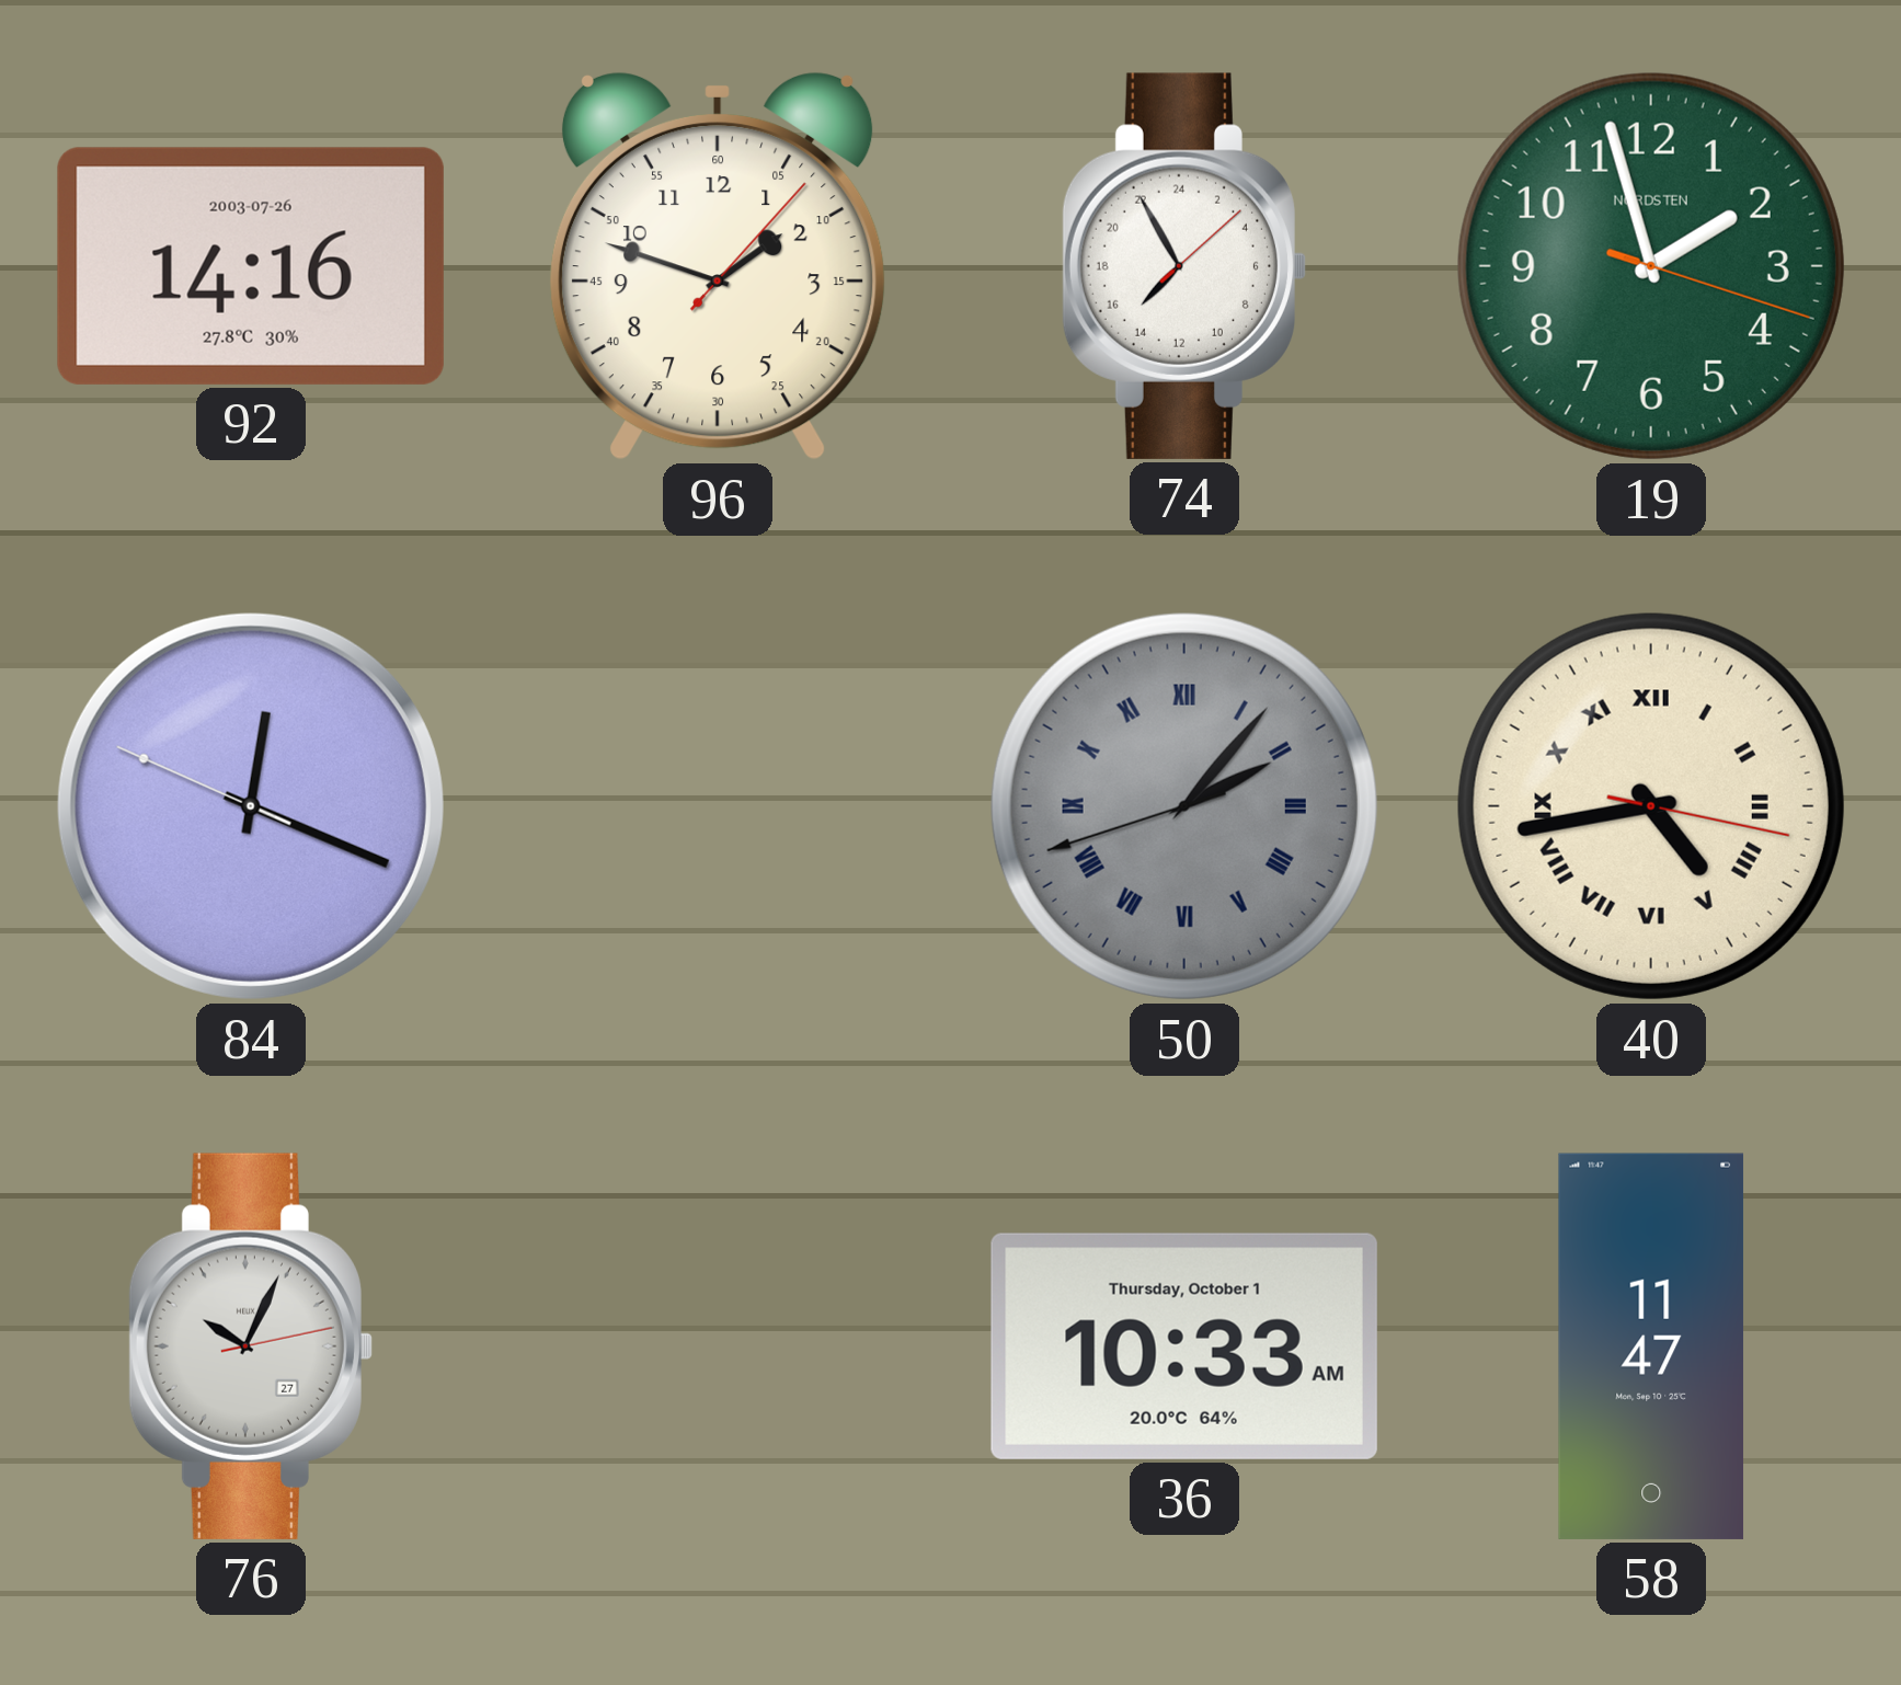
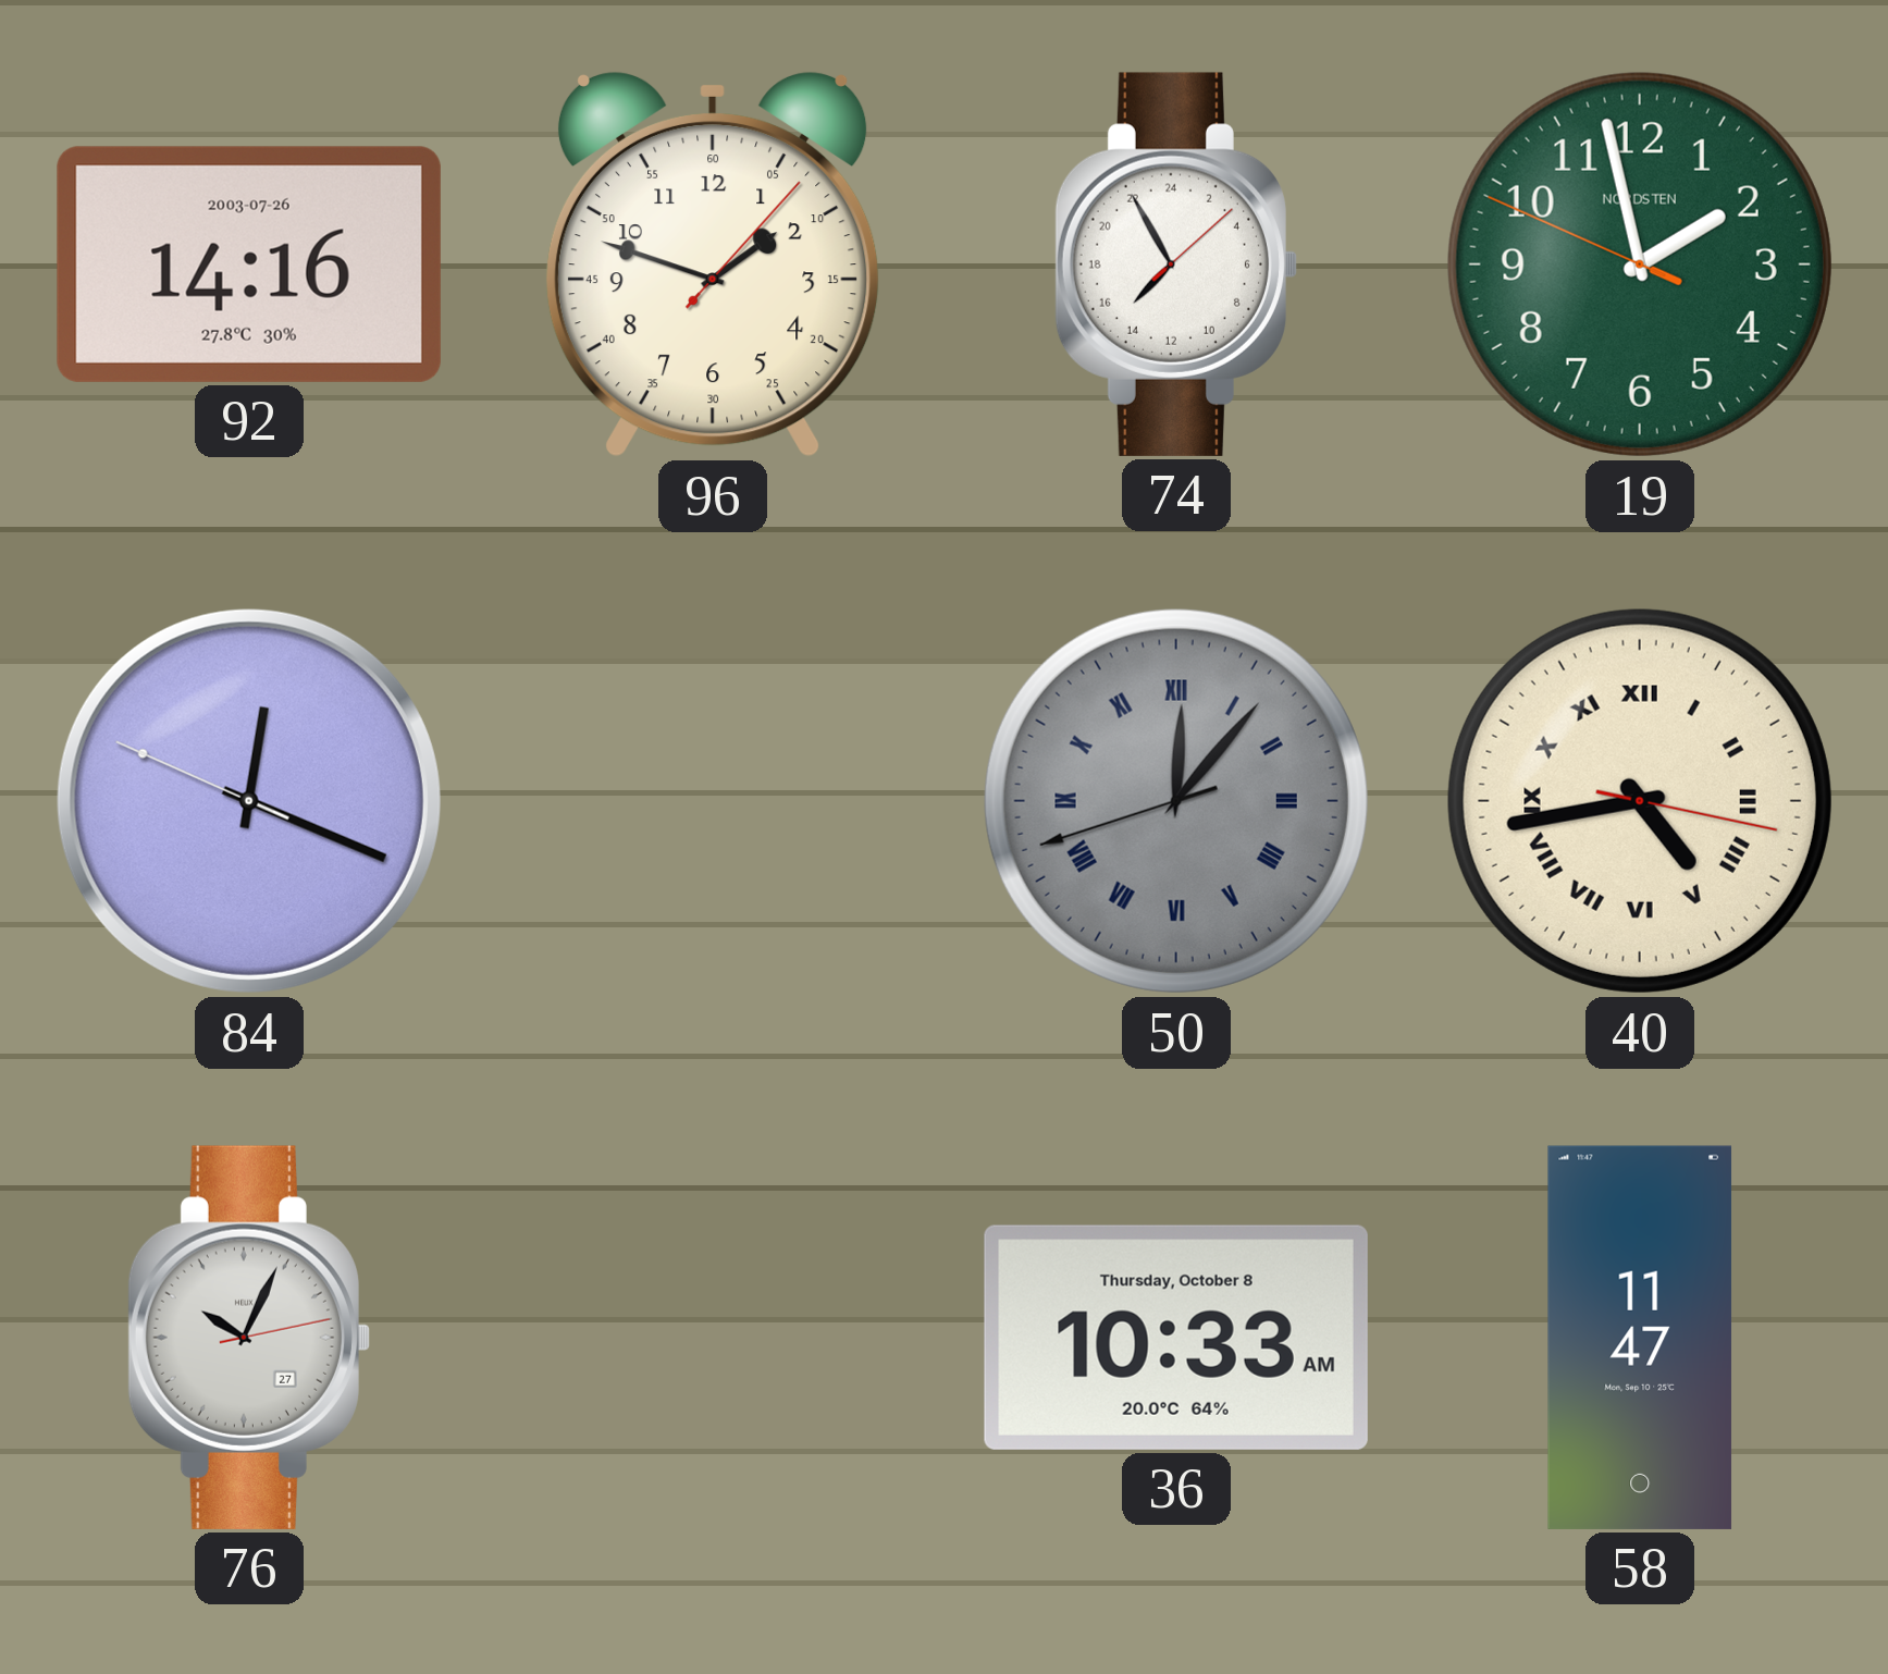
19: 1:57:18 -> 1:57:49
50: 2:06 -> 12:06
36 date: Thursday, October 1 -> Thursday, October 8
